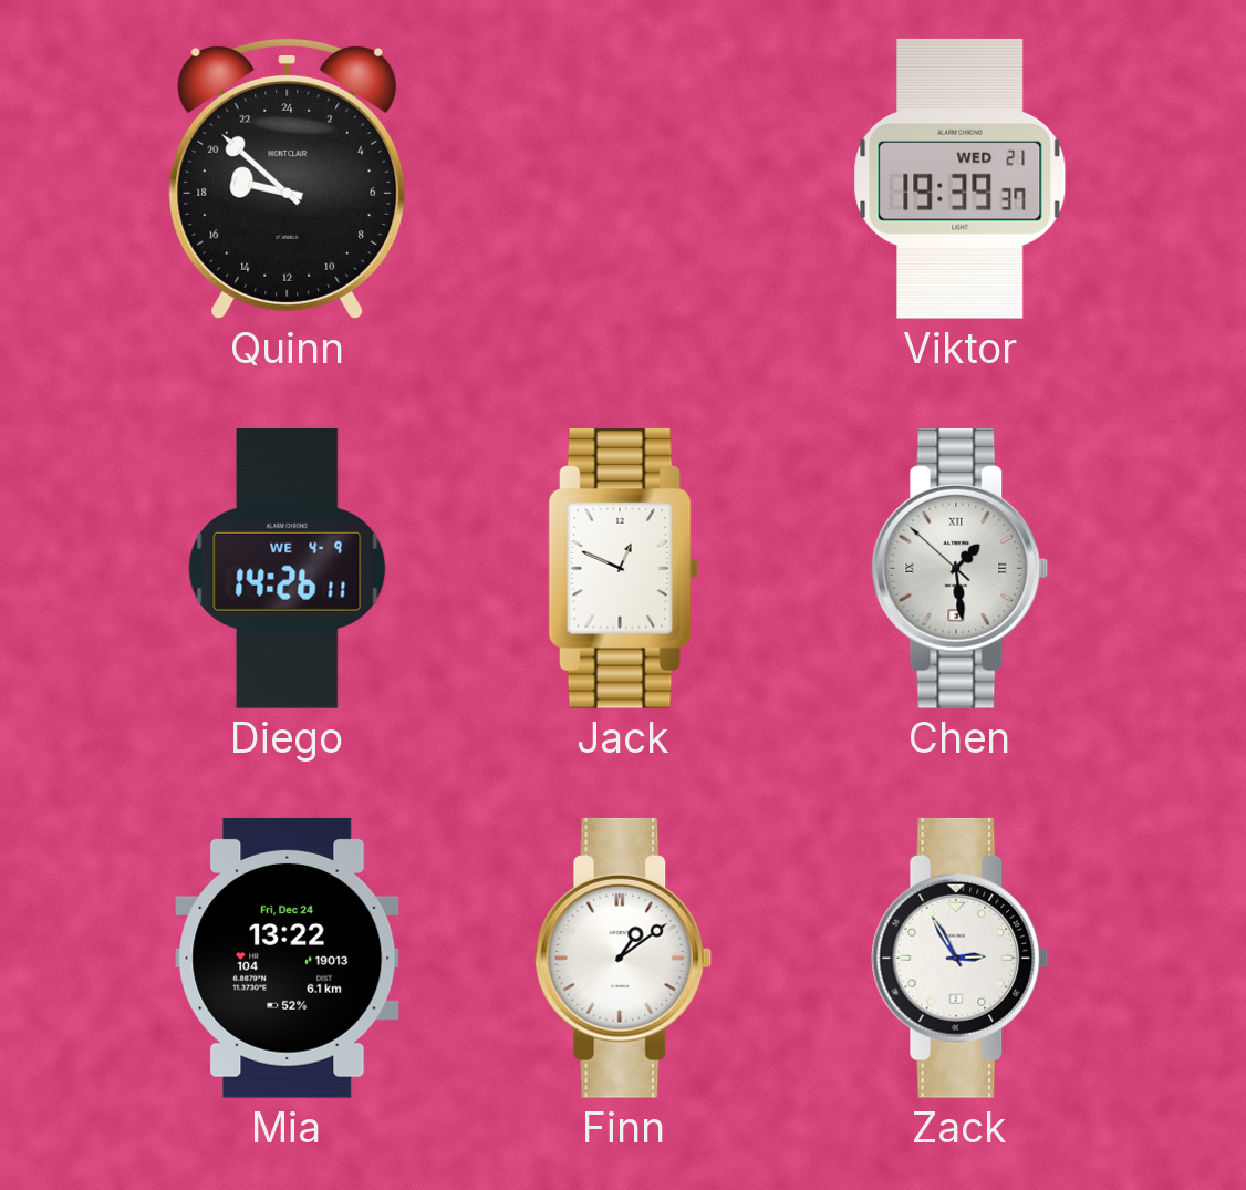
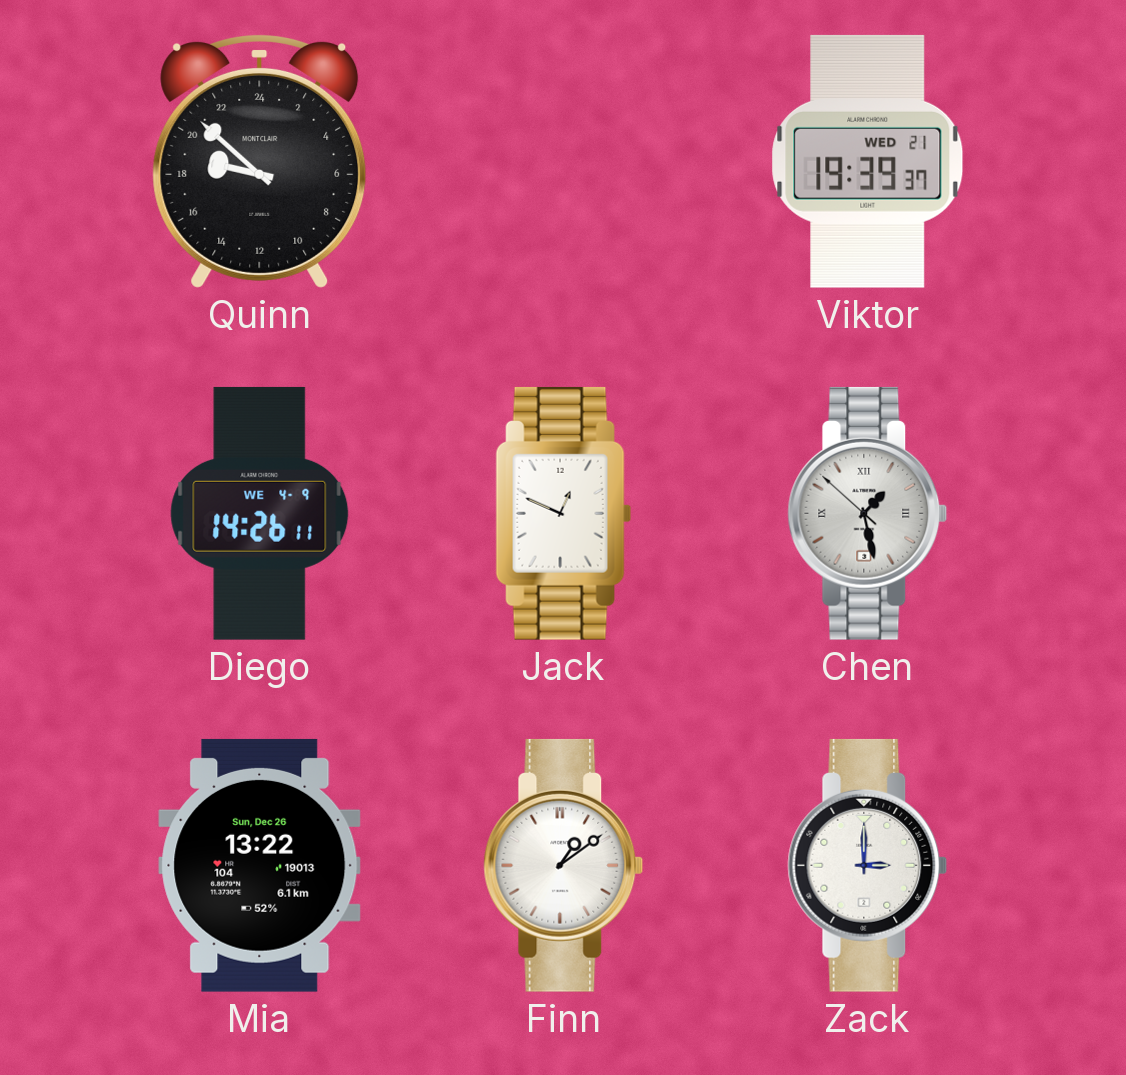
Chen: 1:28 -> 1:27
Mia date: Fri, Dec 24 -> Sun, Dec 26
Zack: 2:55 -> 3:00
